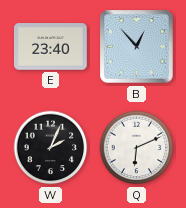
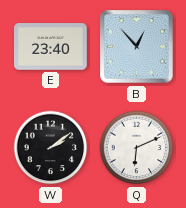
W: 2:04 -> 2:09
